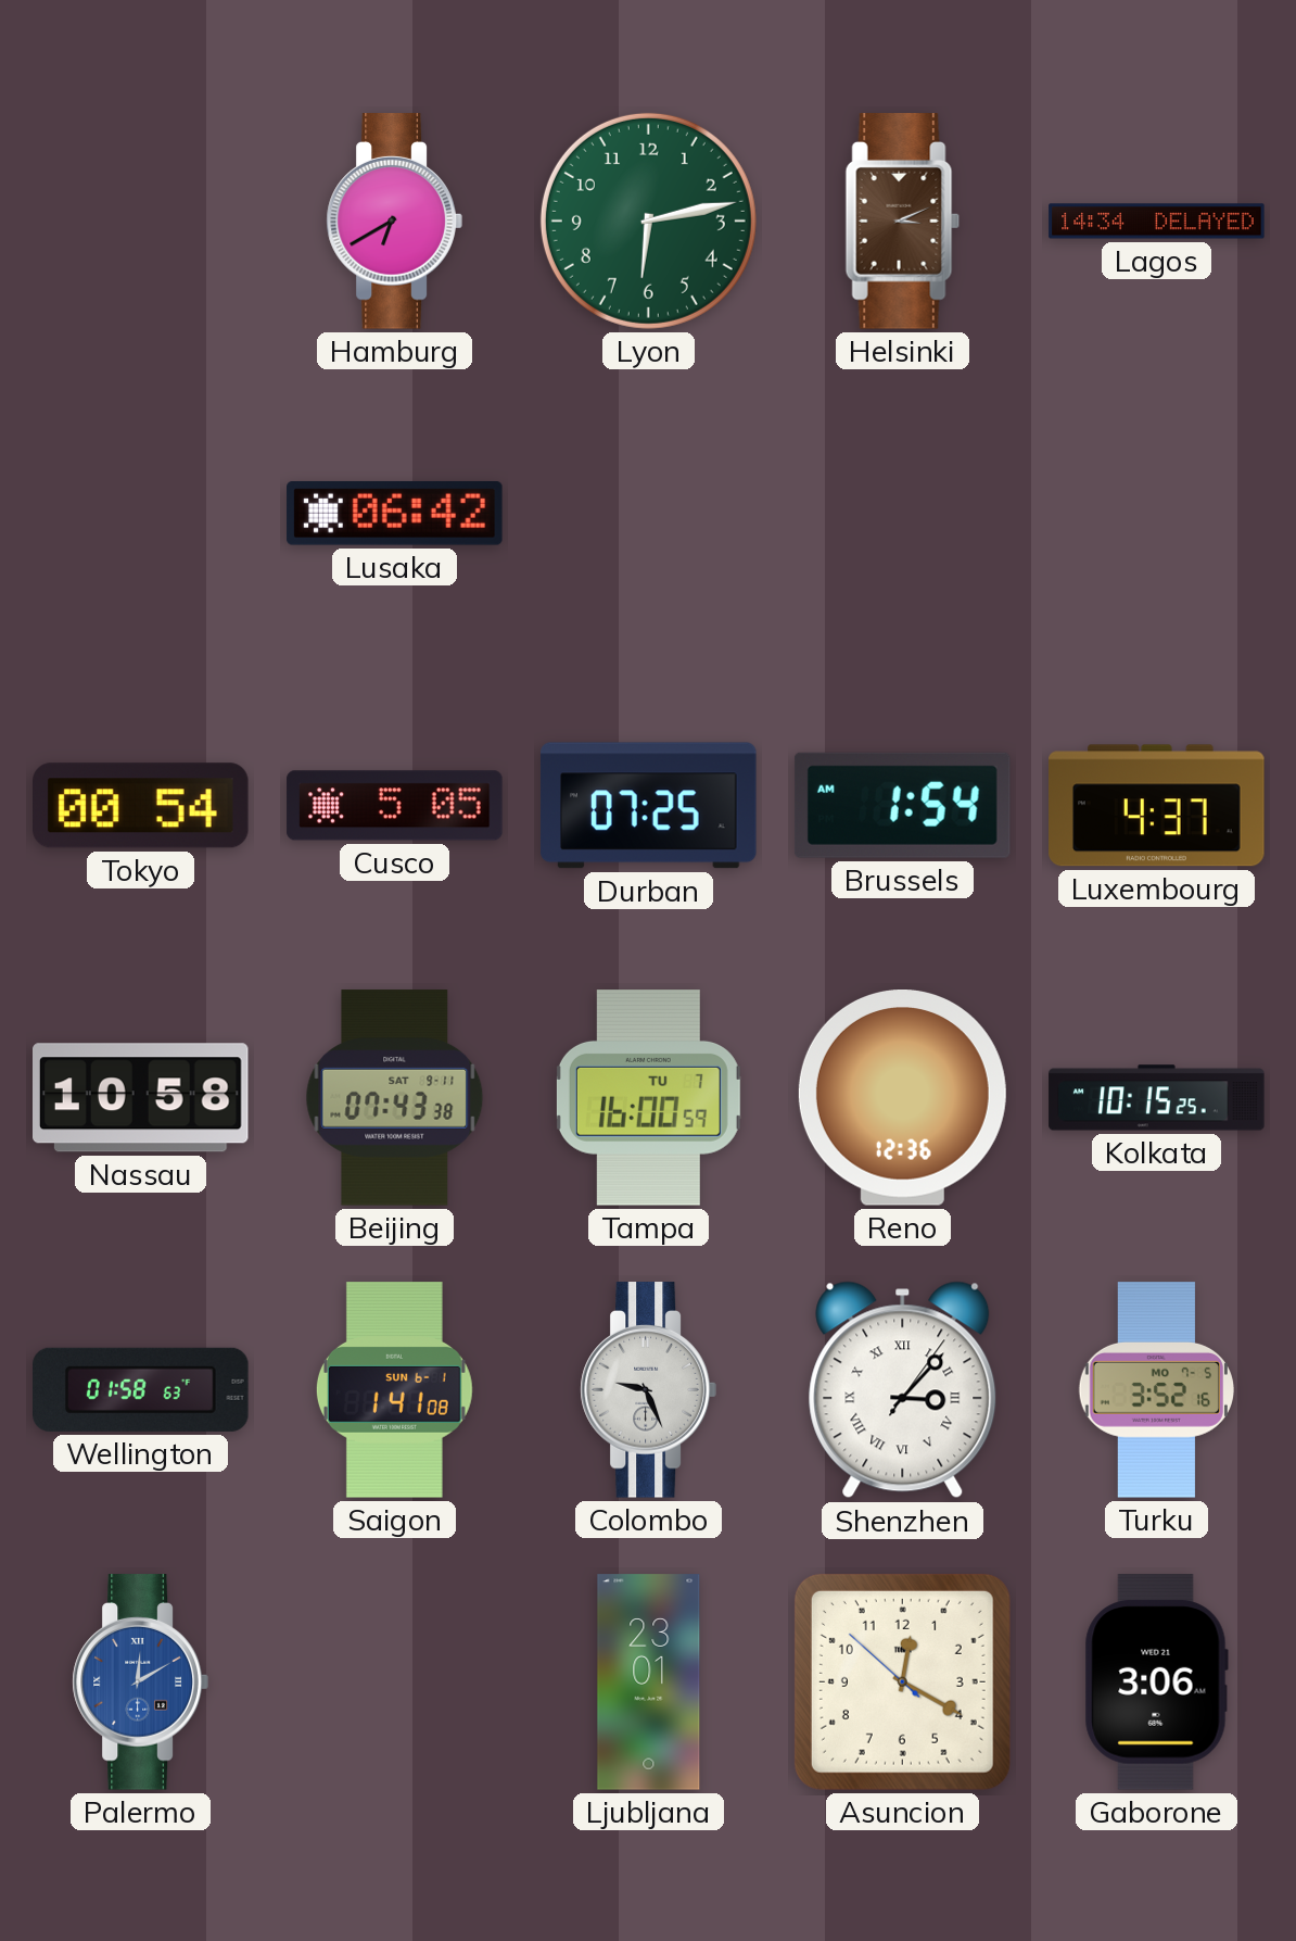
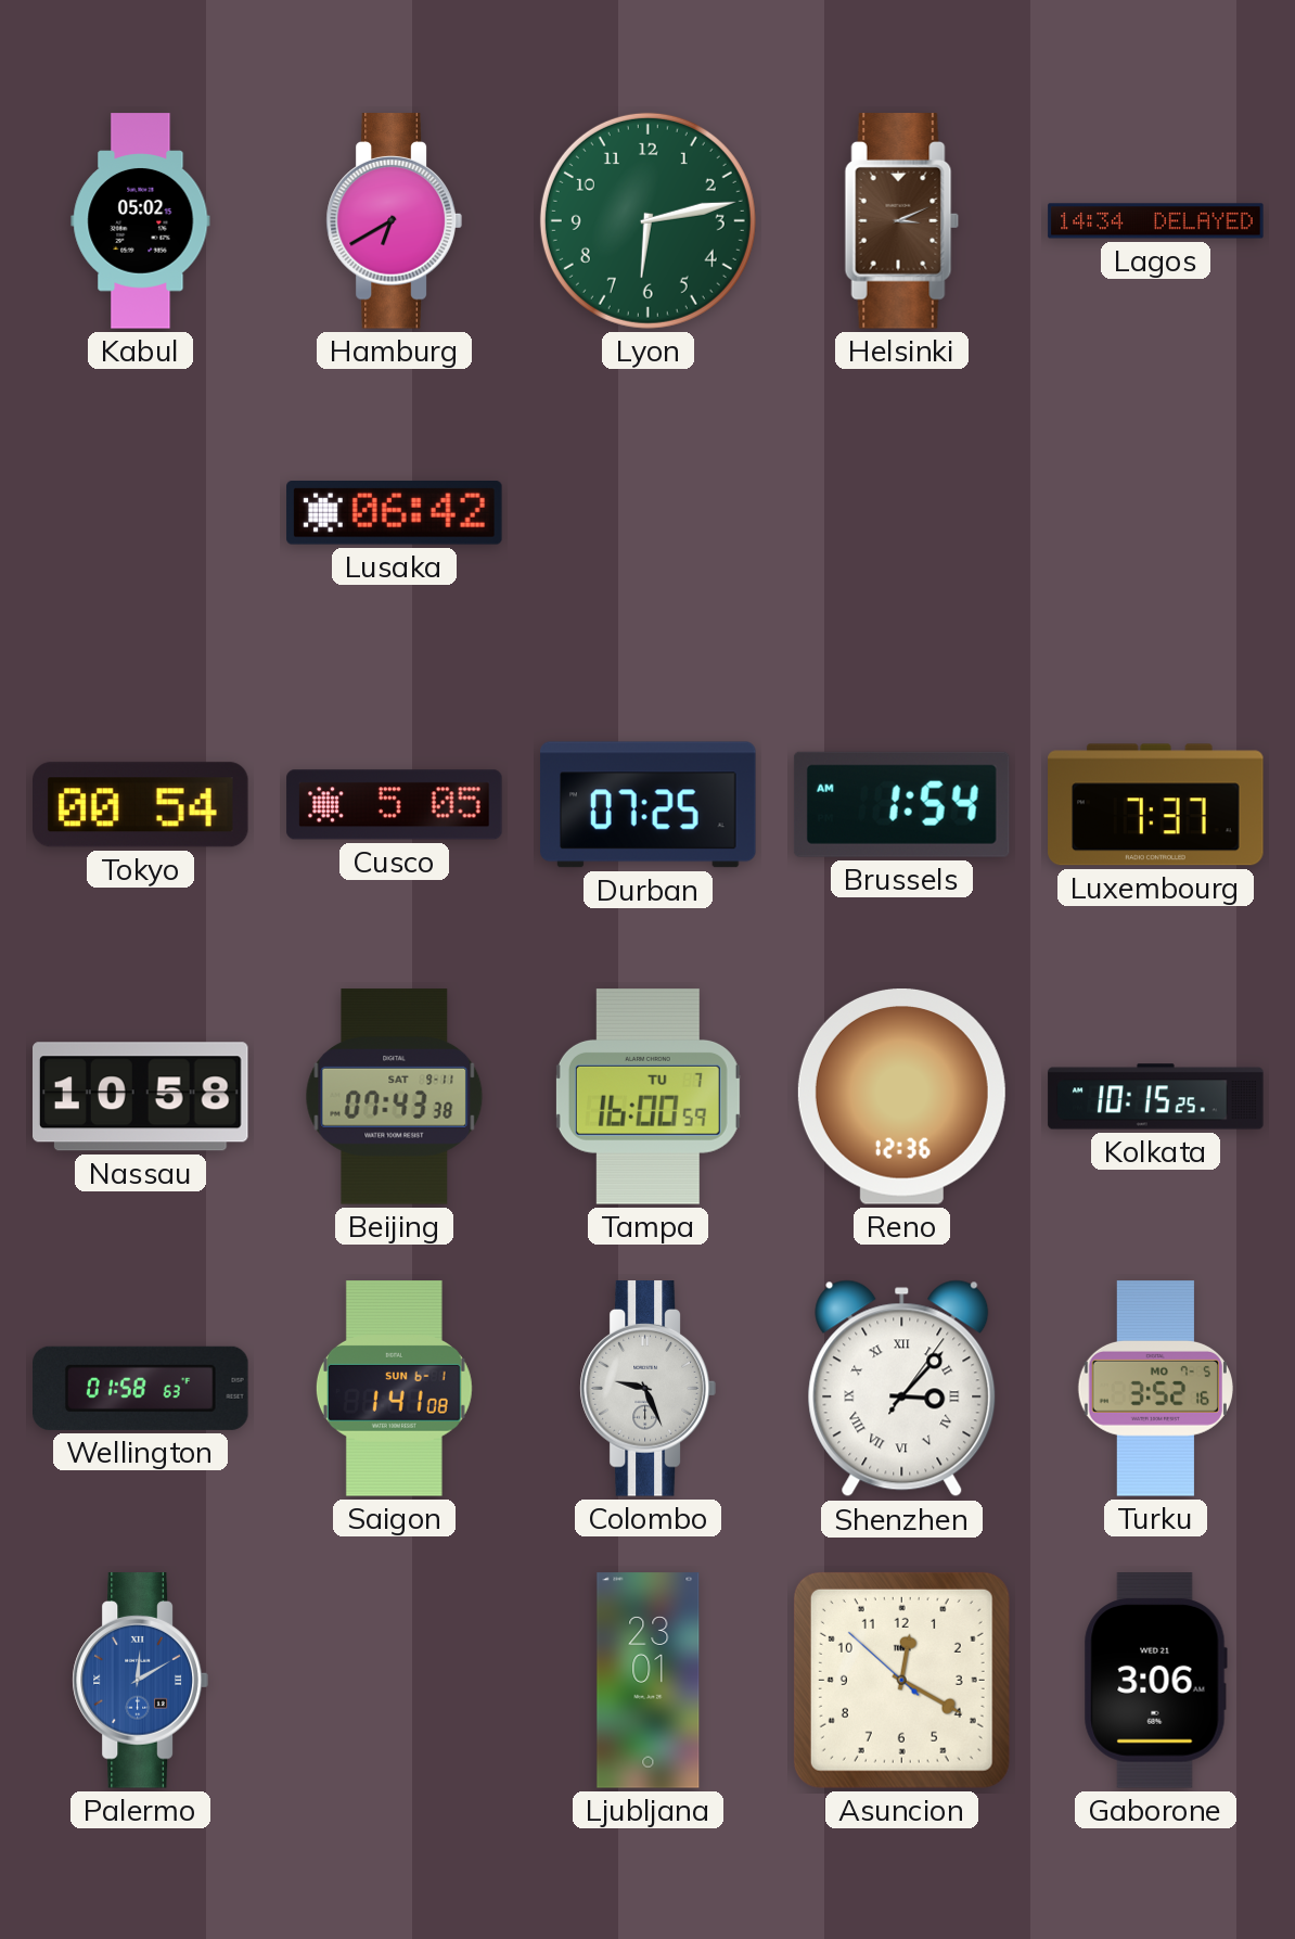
Kabul: none -> 05:02
Luxembourg: 4:37 -> 7:37
